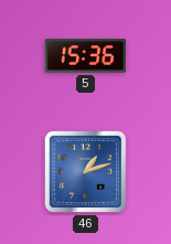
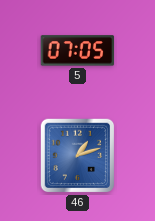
5: 15:36 -> 07:05
